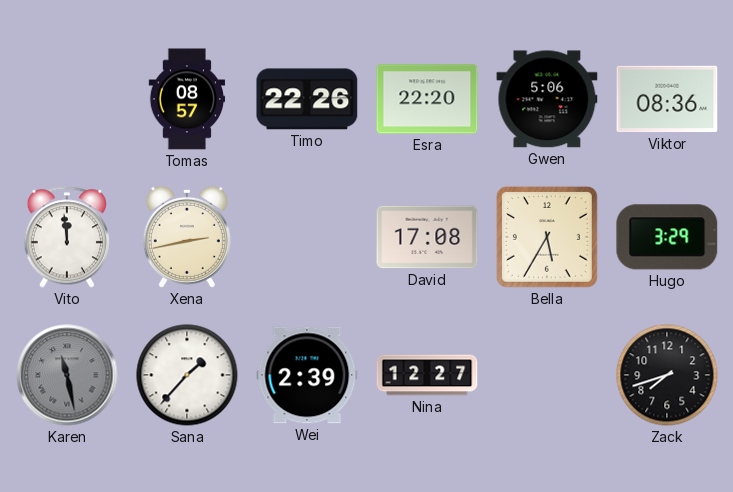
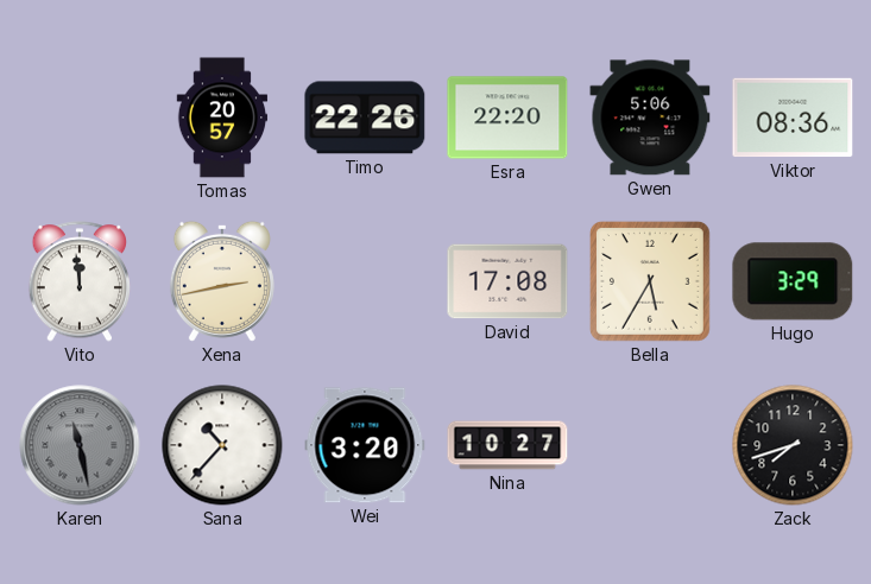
Tomas: 08:57 -> 20:57
Sana: 1:37 -> 10:37
Wei: 2:39 -> 3:20
Nina: 12:27 -> 10:27
